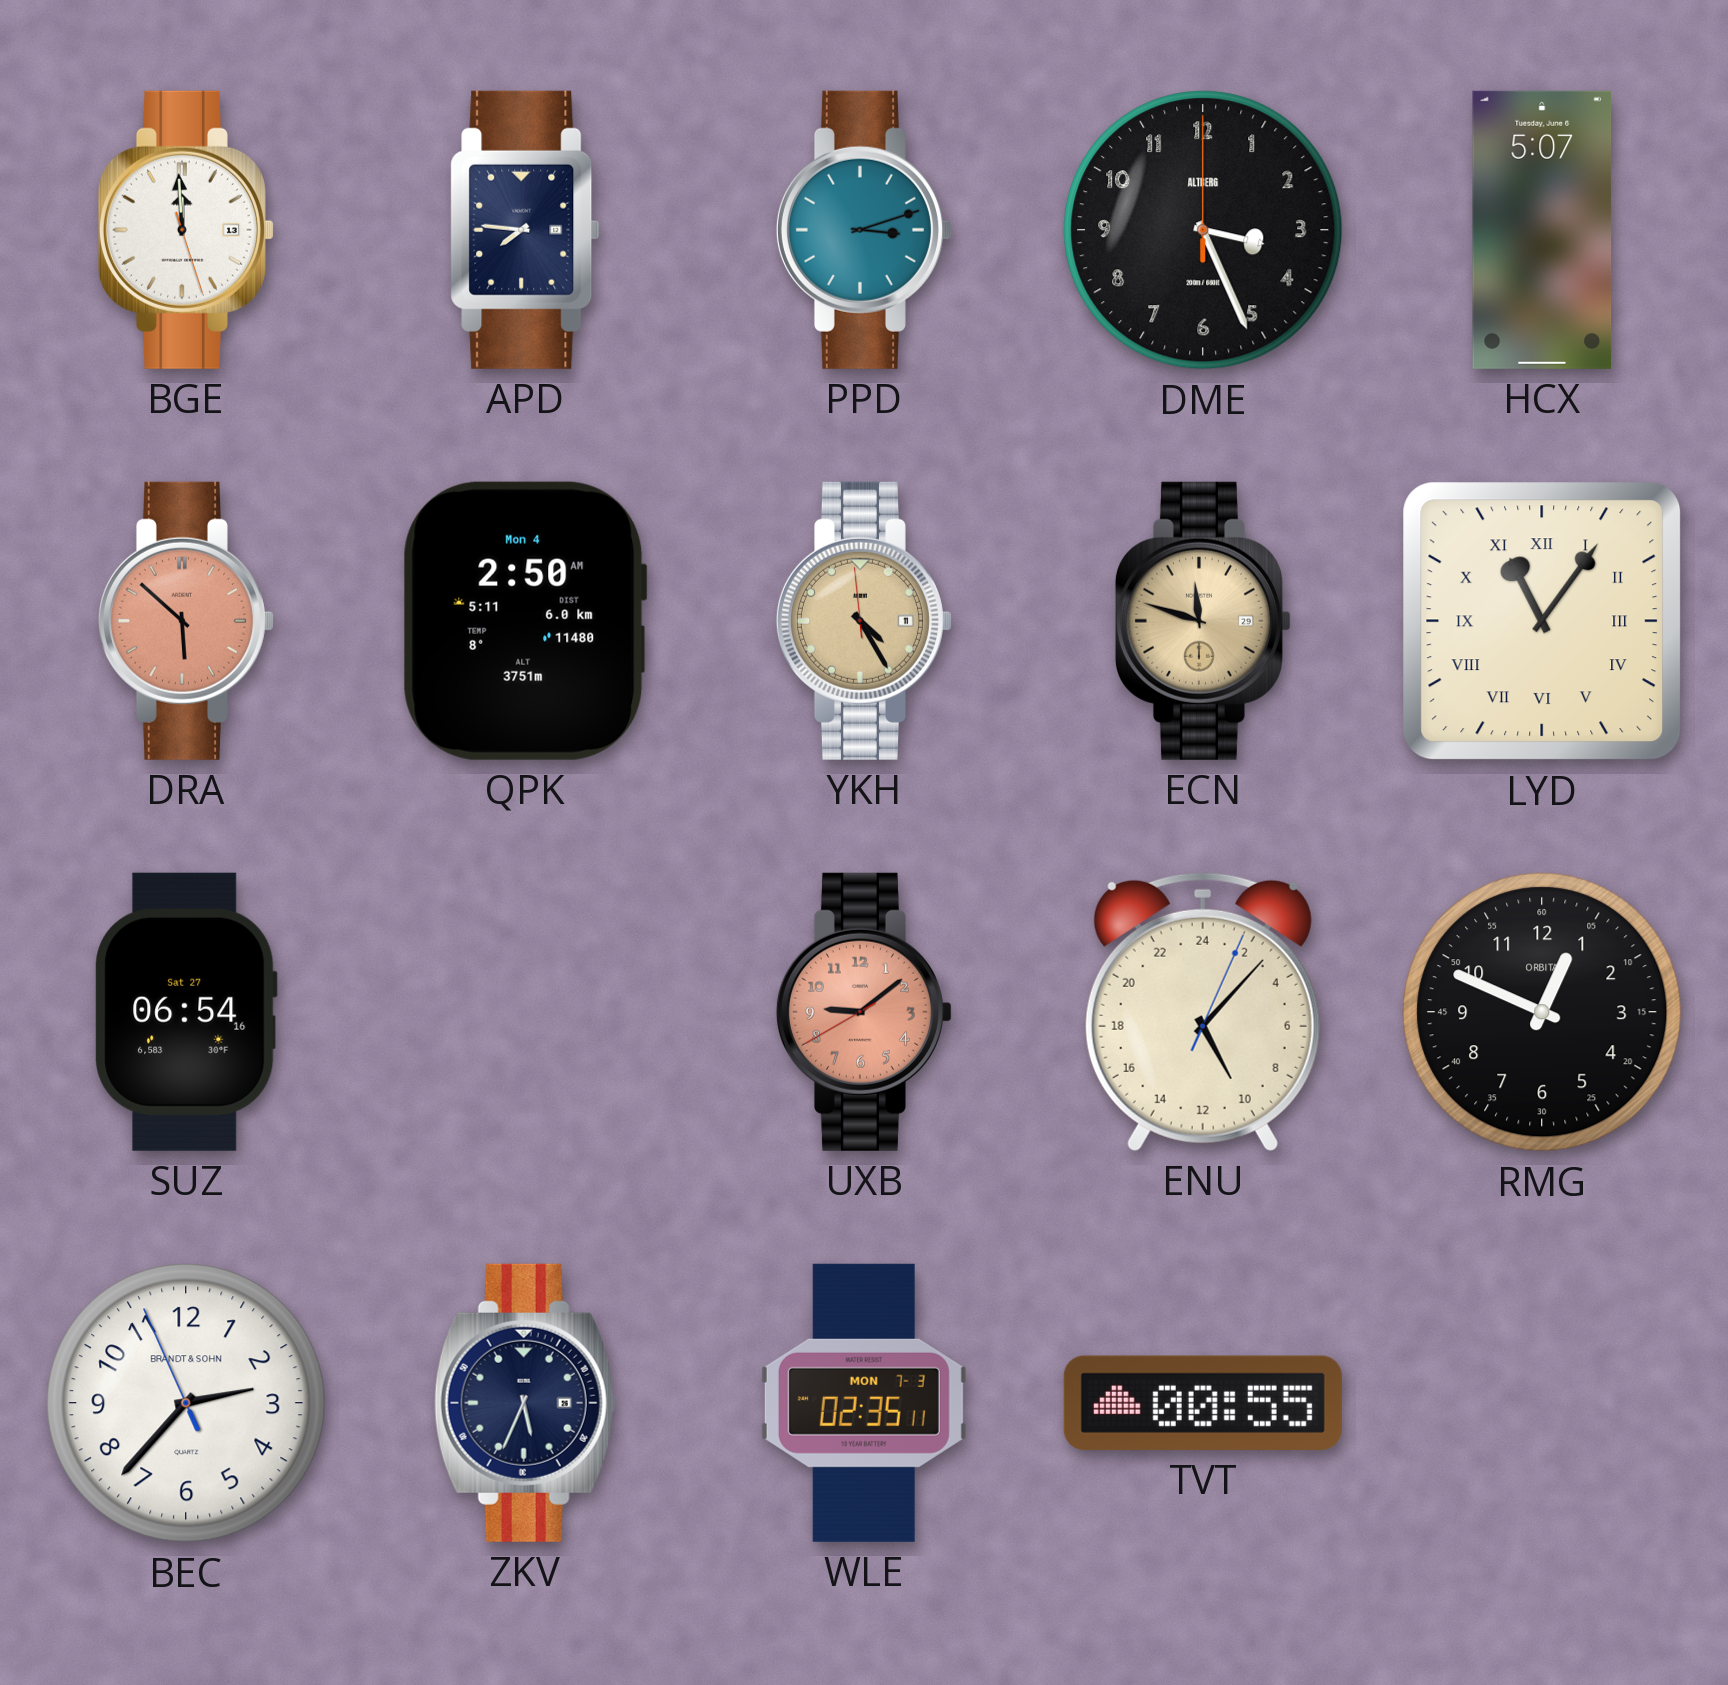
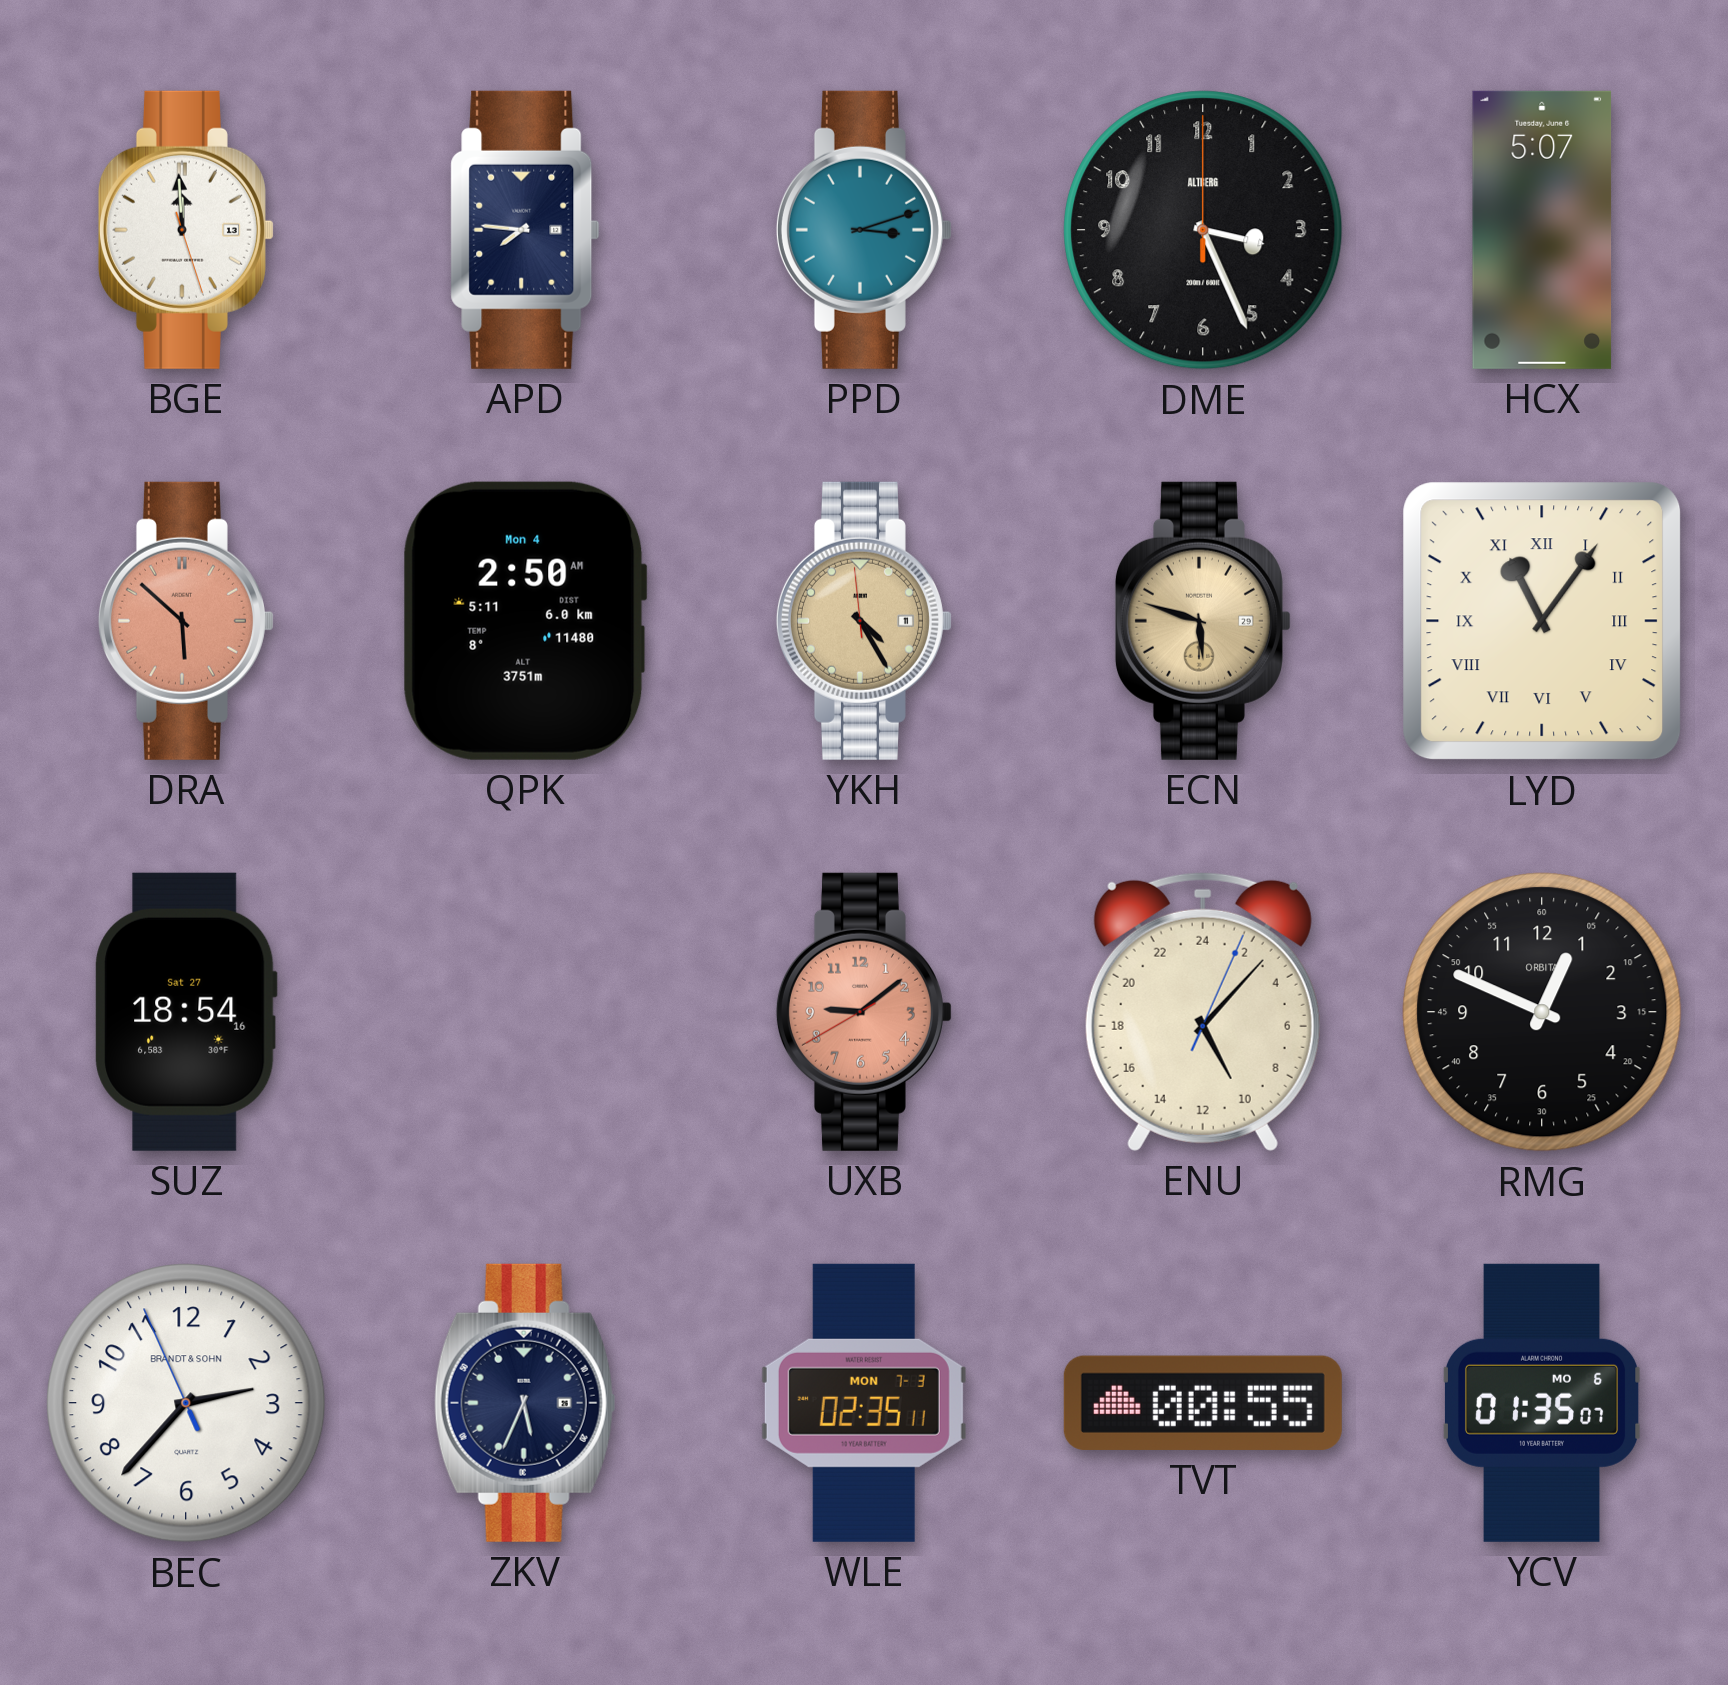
ECN: 11:48 -> 5:48
SUZ: 06:54 -> 18:54
YCV: none -> 01:35
